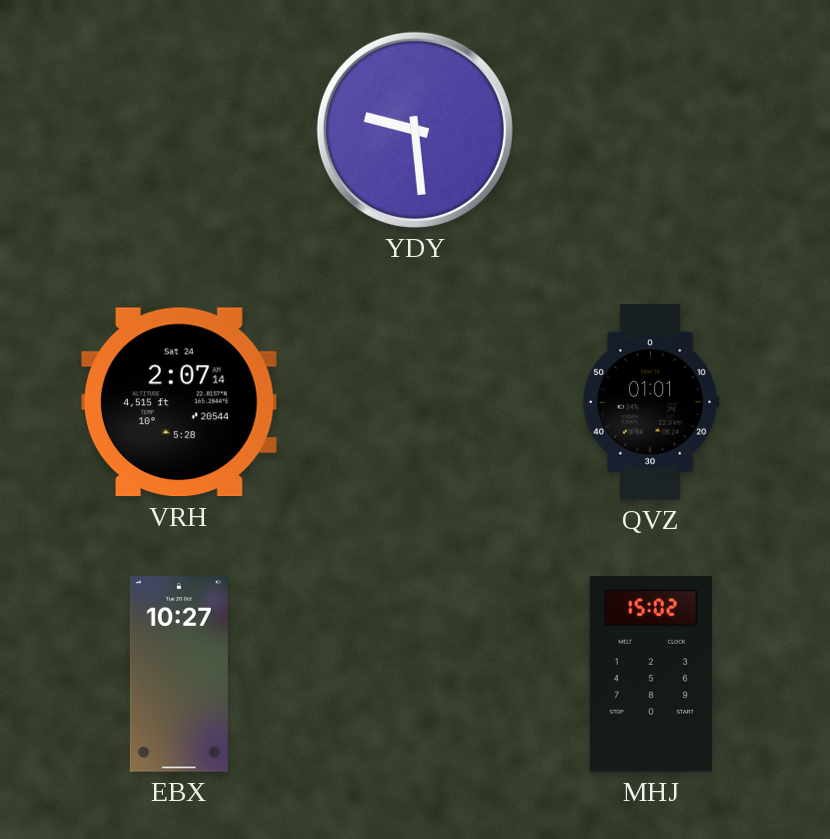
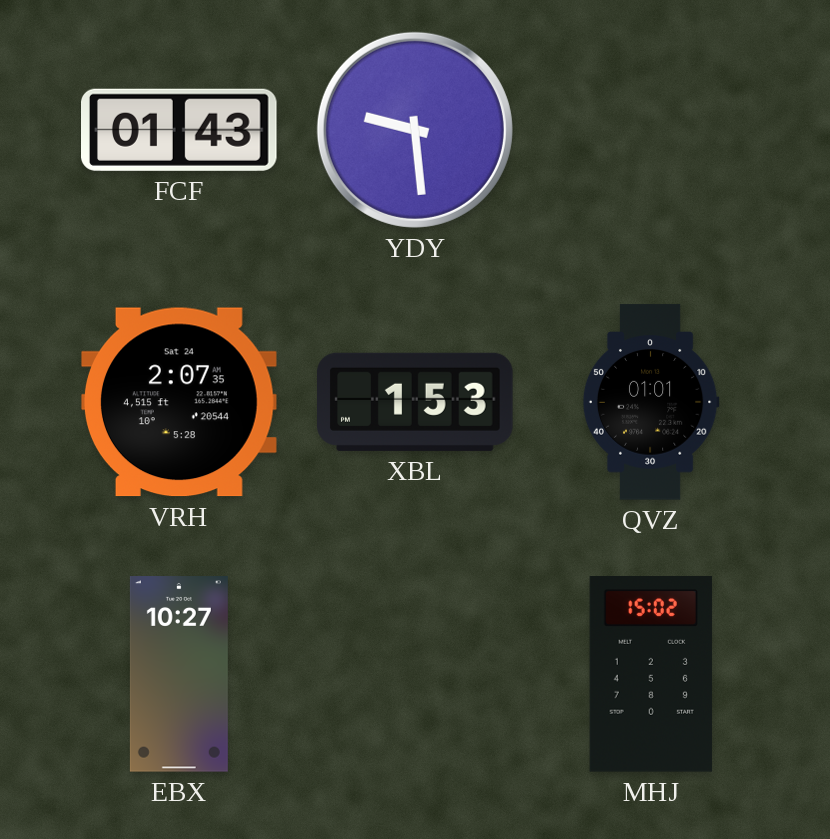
FCF: none -> 01:43
VRH: 2:07:14 -> 2:07:35
XBL: none -> 1:53
